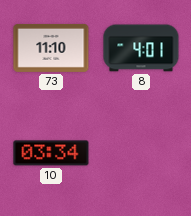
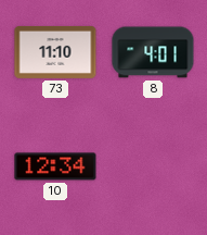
10: 03:34 -> 12:34
